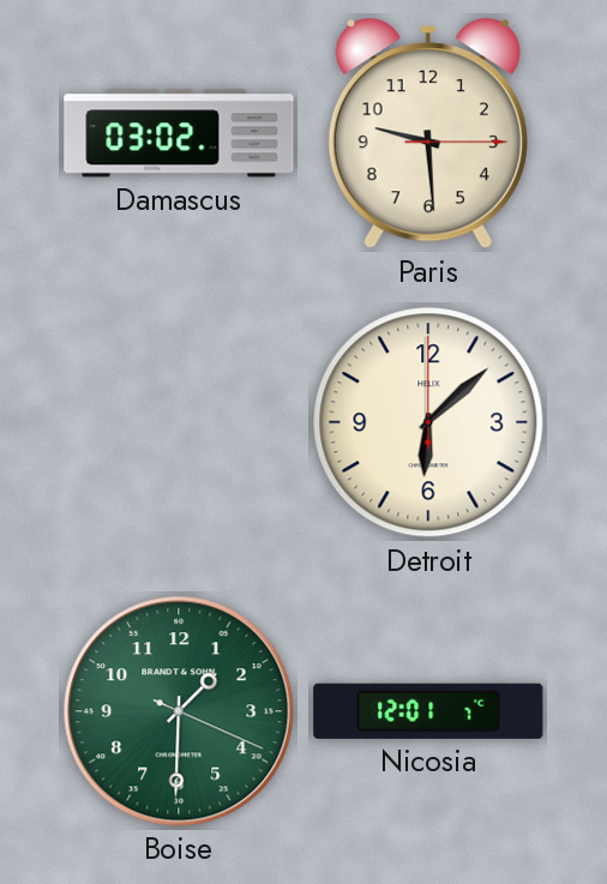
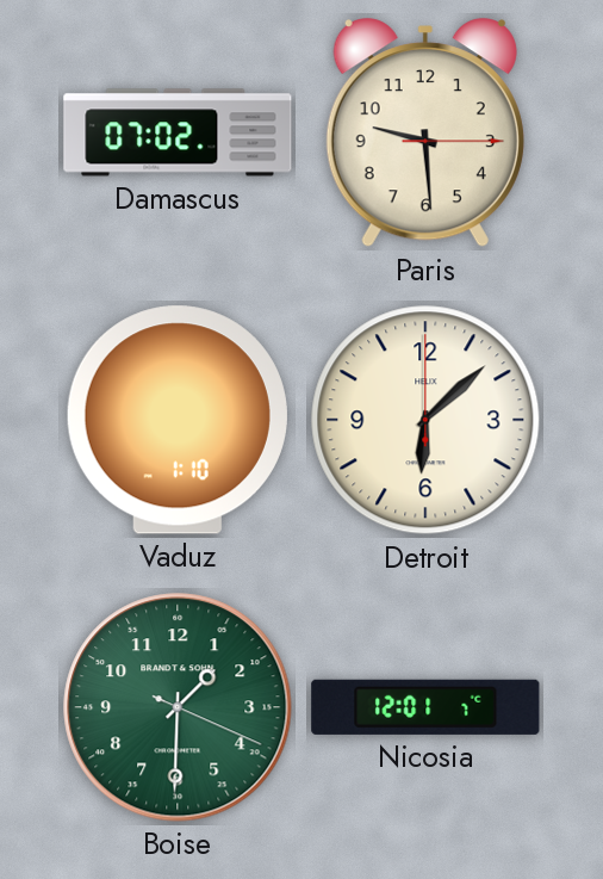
Damascus: 03:02 -> 07:02
Vaduz: none -> 1:10
